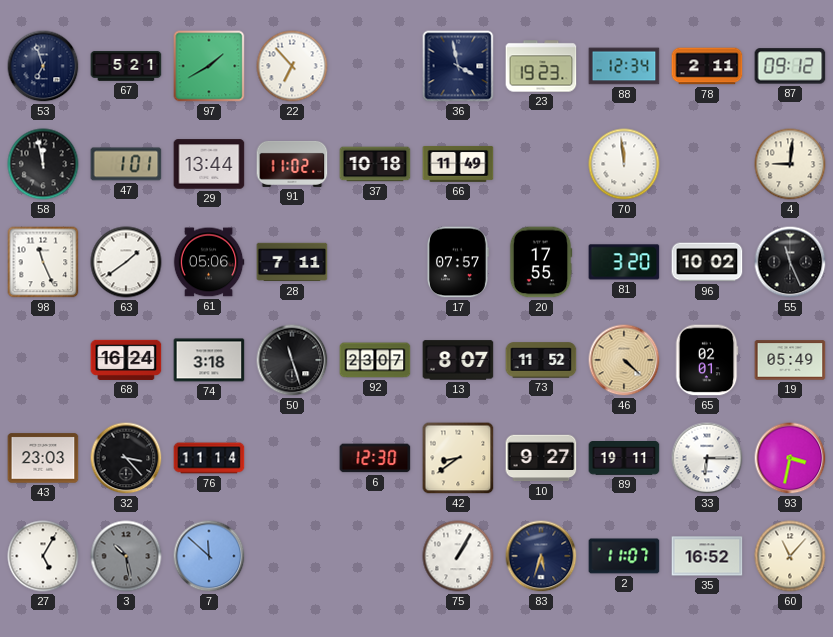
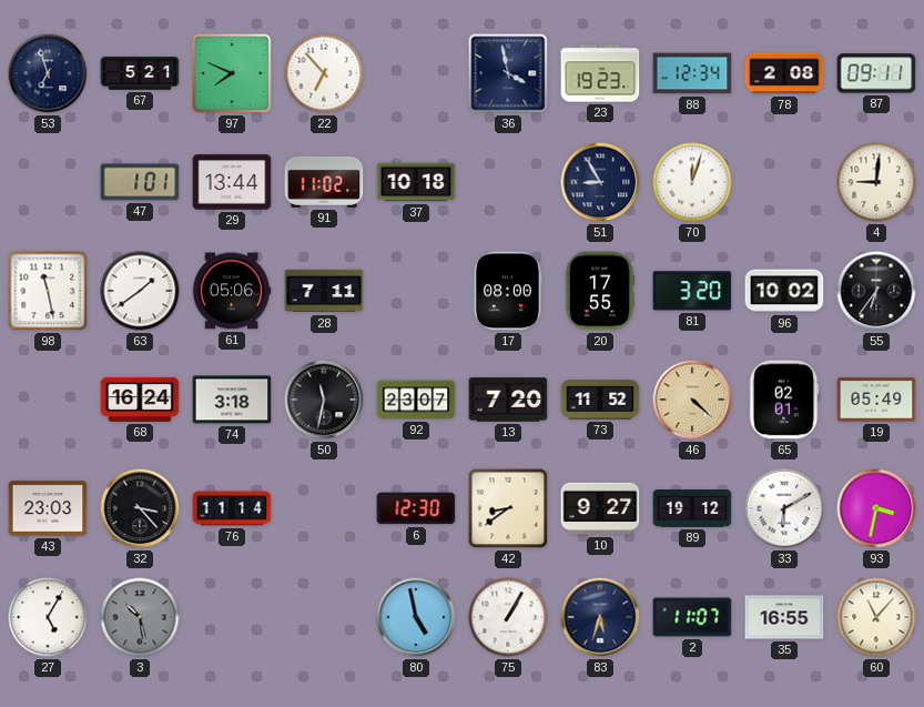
97: 1:40 -> 7:49
78: 2:11 -> 2:08
87: 09:12 -> 09:11
58: 11:58 -> none
66: 11:49 -> none
51: none -> 8:55
70: 11:59 -> 12:03
98: 11:26 -> 11:28
17: 07:57 -> 08:00
55: 11:26 -> 6:36
50: 11:27 -> 11:32
13: 8:07 -> 7:20
89: 19:11 -> 19:12
33: 6:15 -> 6:10
7: 11:52 -> none
80: none -> 4:58
35: 16:52 -> 16:55
